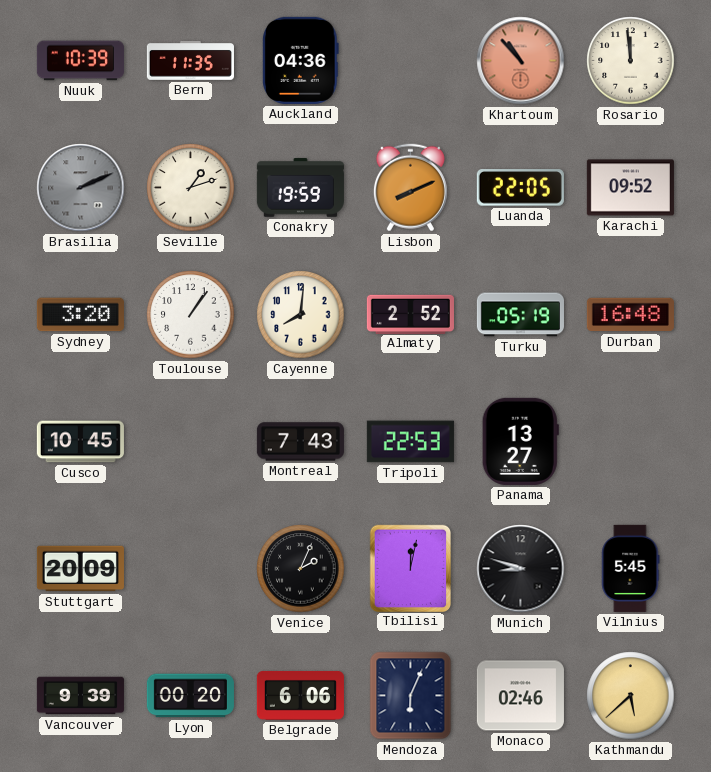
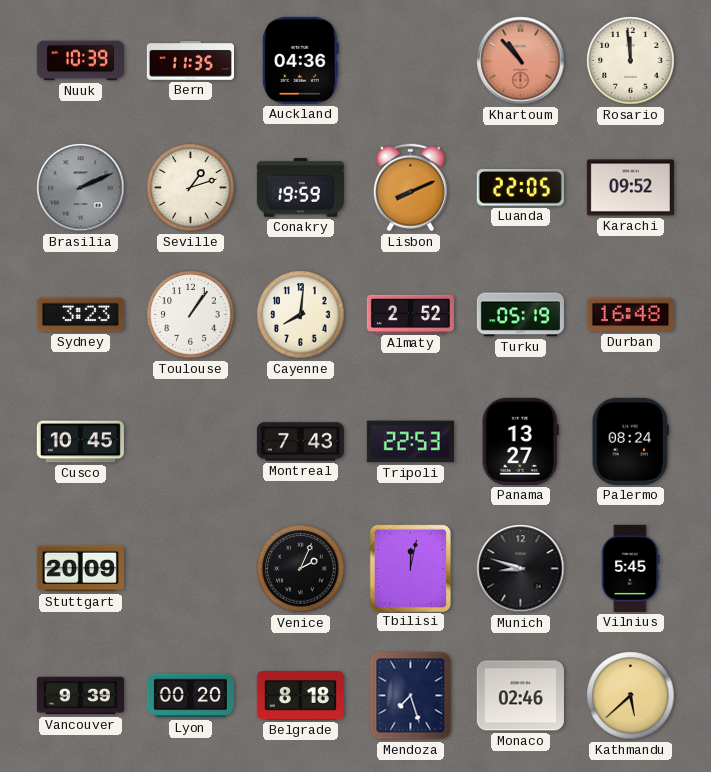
Sydney: 3:20 -> 3:23
Palermo: none -> 08:24
Belgrade: 6:06 -> 8:18
Mendoza: 6:04 -> 7:27
